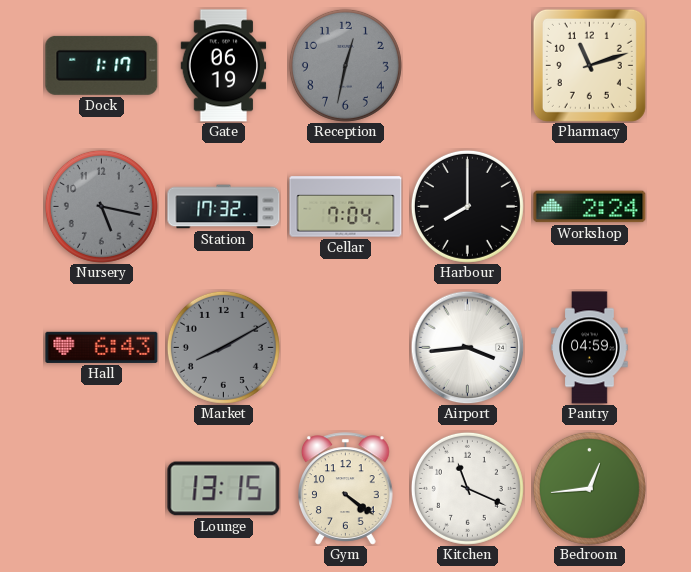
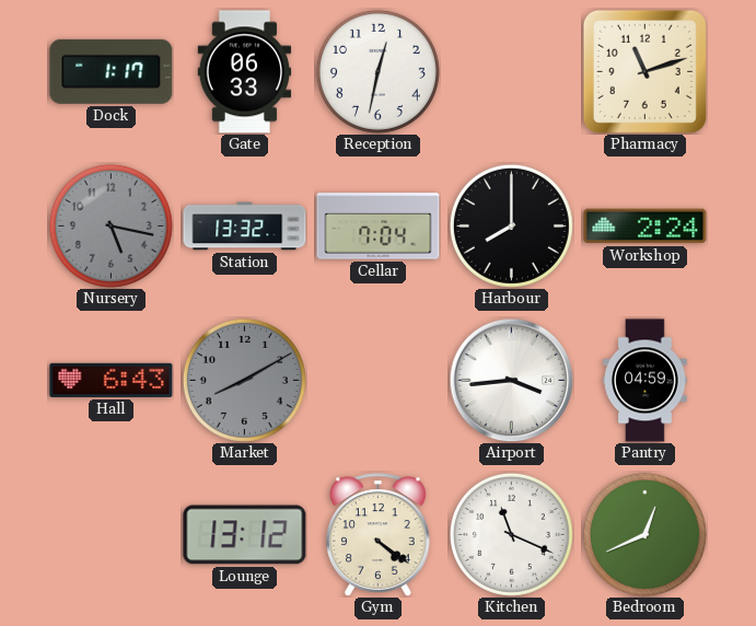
Gate: 06:19 -> 06:33
Reception dial: grey -> white
Station: 17:32 -> 13:32
Lounge: 13:15 -> 13:12
Bedroom: 12:44 -> 12:41
